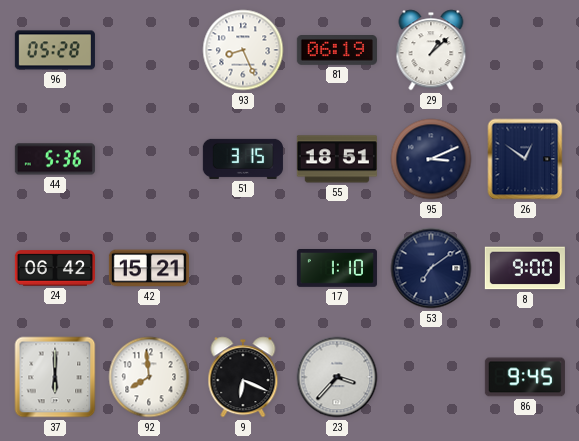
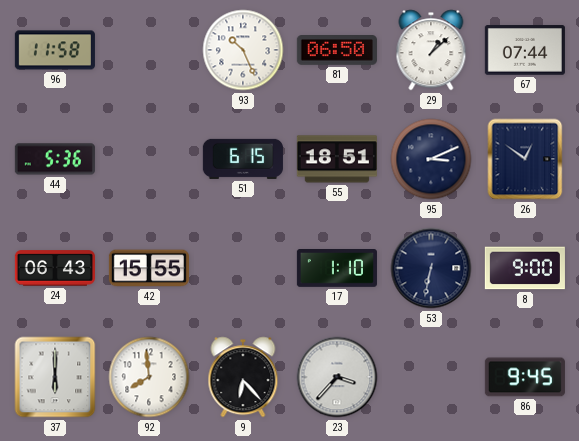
96: 05:28 -> 11:58
93: 8:26 -> 10:26
81: 06:19 -> 06:50
67: none -> 07:44
51: 3:15 -> 6:15
24: 06:42 -> 06:43
42: 15:21 -> 15:55
53: 7:09 -> 6:32
9: 6:19 -> 6:23
